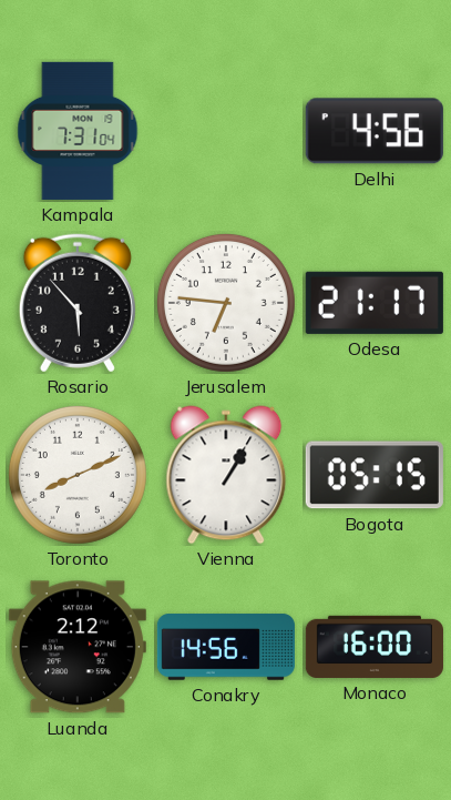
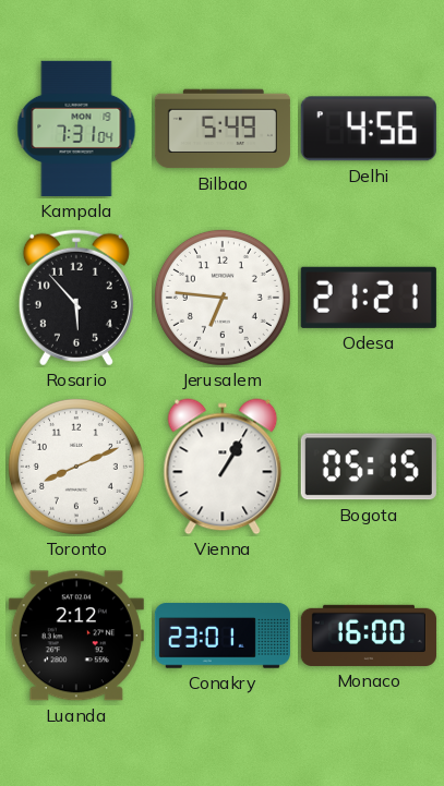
Bilbao: none -> 5:49
Odesa: 21:17 -> 21:21
Conakry: 14:56 -> 23:01
